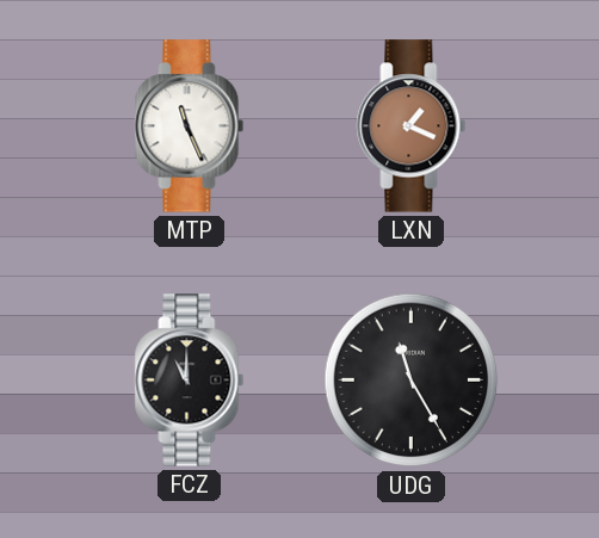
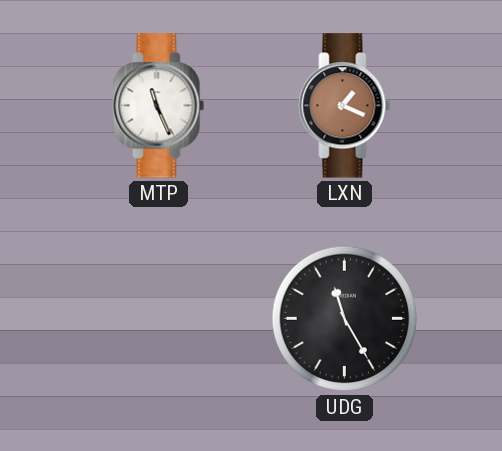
FCZ: 11:00 -> none
